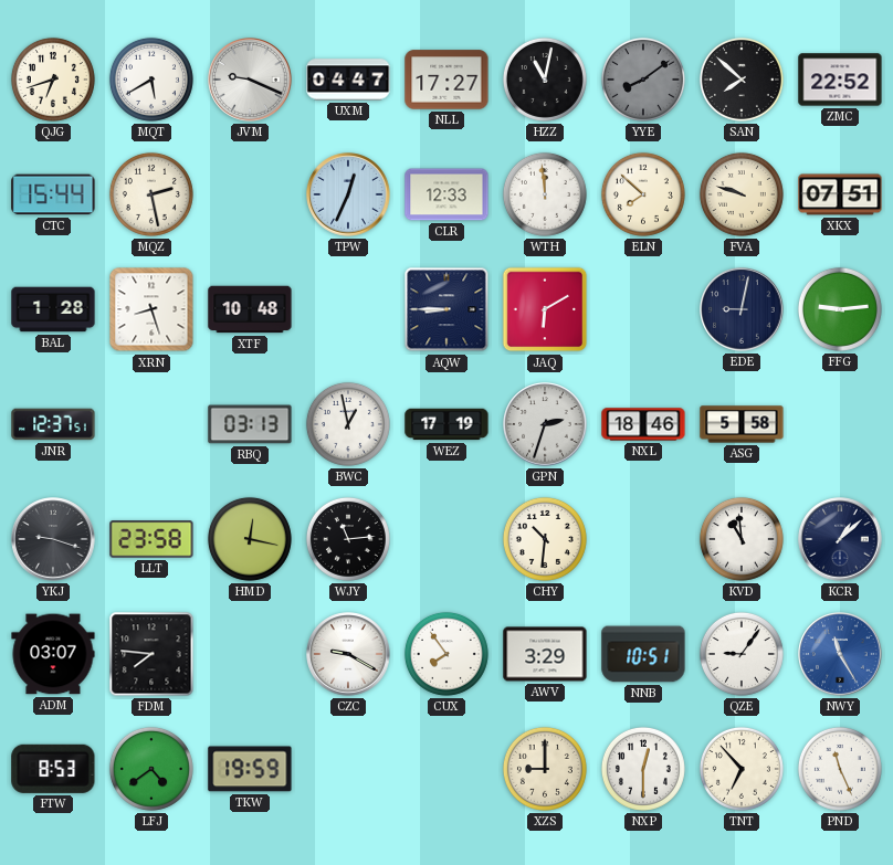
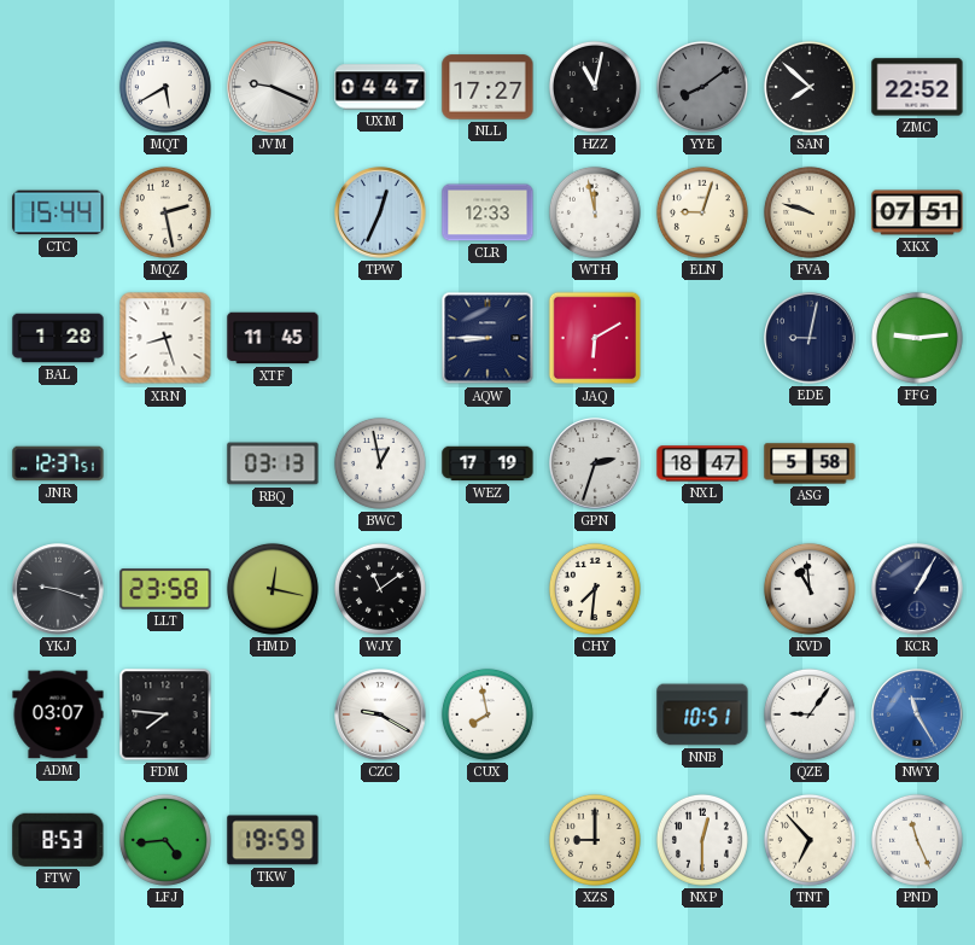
QJG: 6:42 -> none
WTH: 11:59 -> 11:58
ELN: 7:52 -> 9:03
XTF: 10:48 -> 11:45
NXL: 18:46 -> 18:47
WJY: 11:14 -> 11:09
CHY: 10:31 -> 7:31
KCR: 1:08 -> 1:05
CUX: 7:54 -> 7:58
AWV: 3:29 -> none
LFJ: 4:39 -> 4:44
